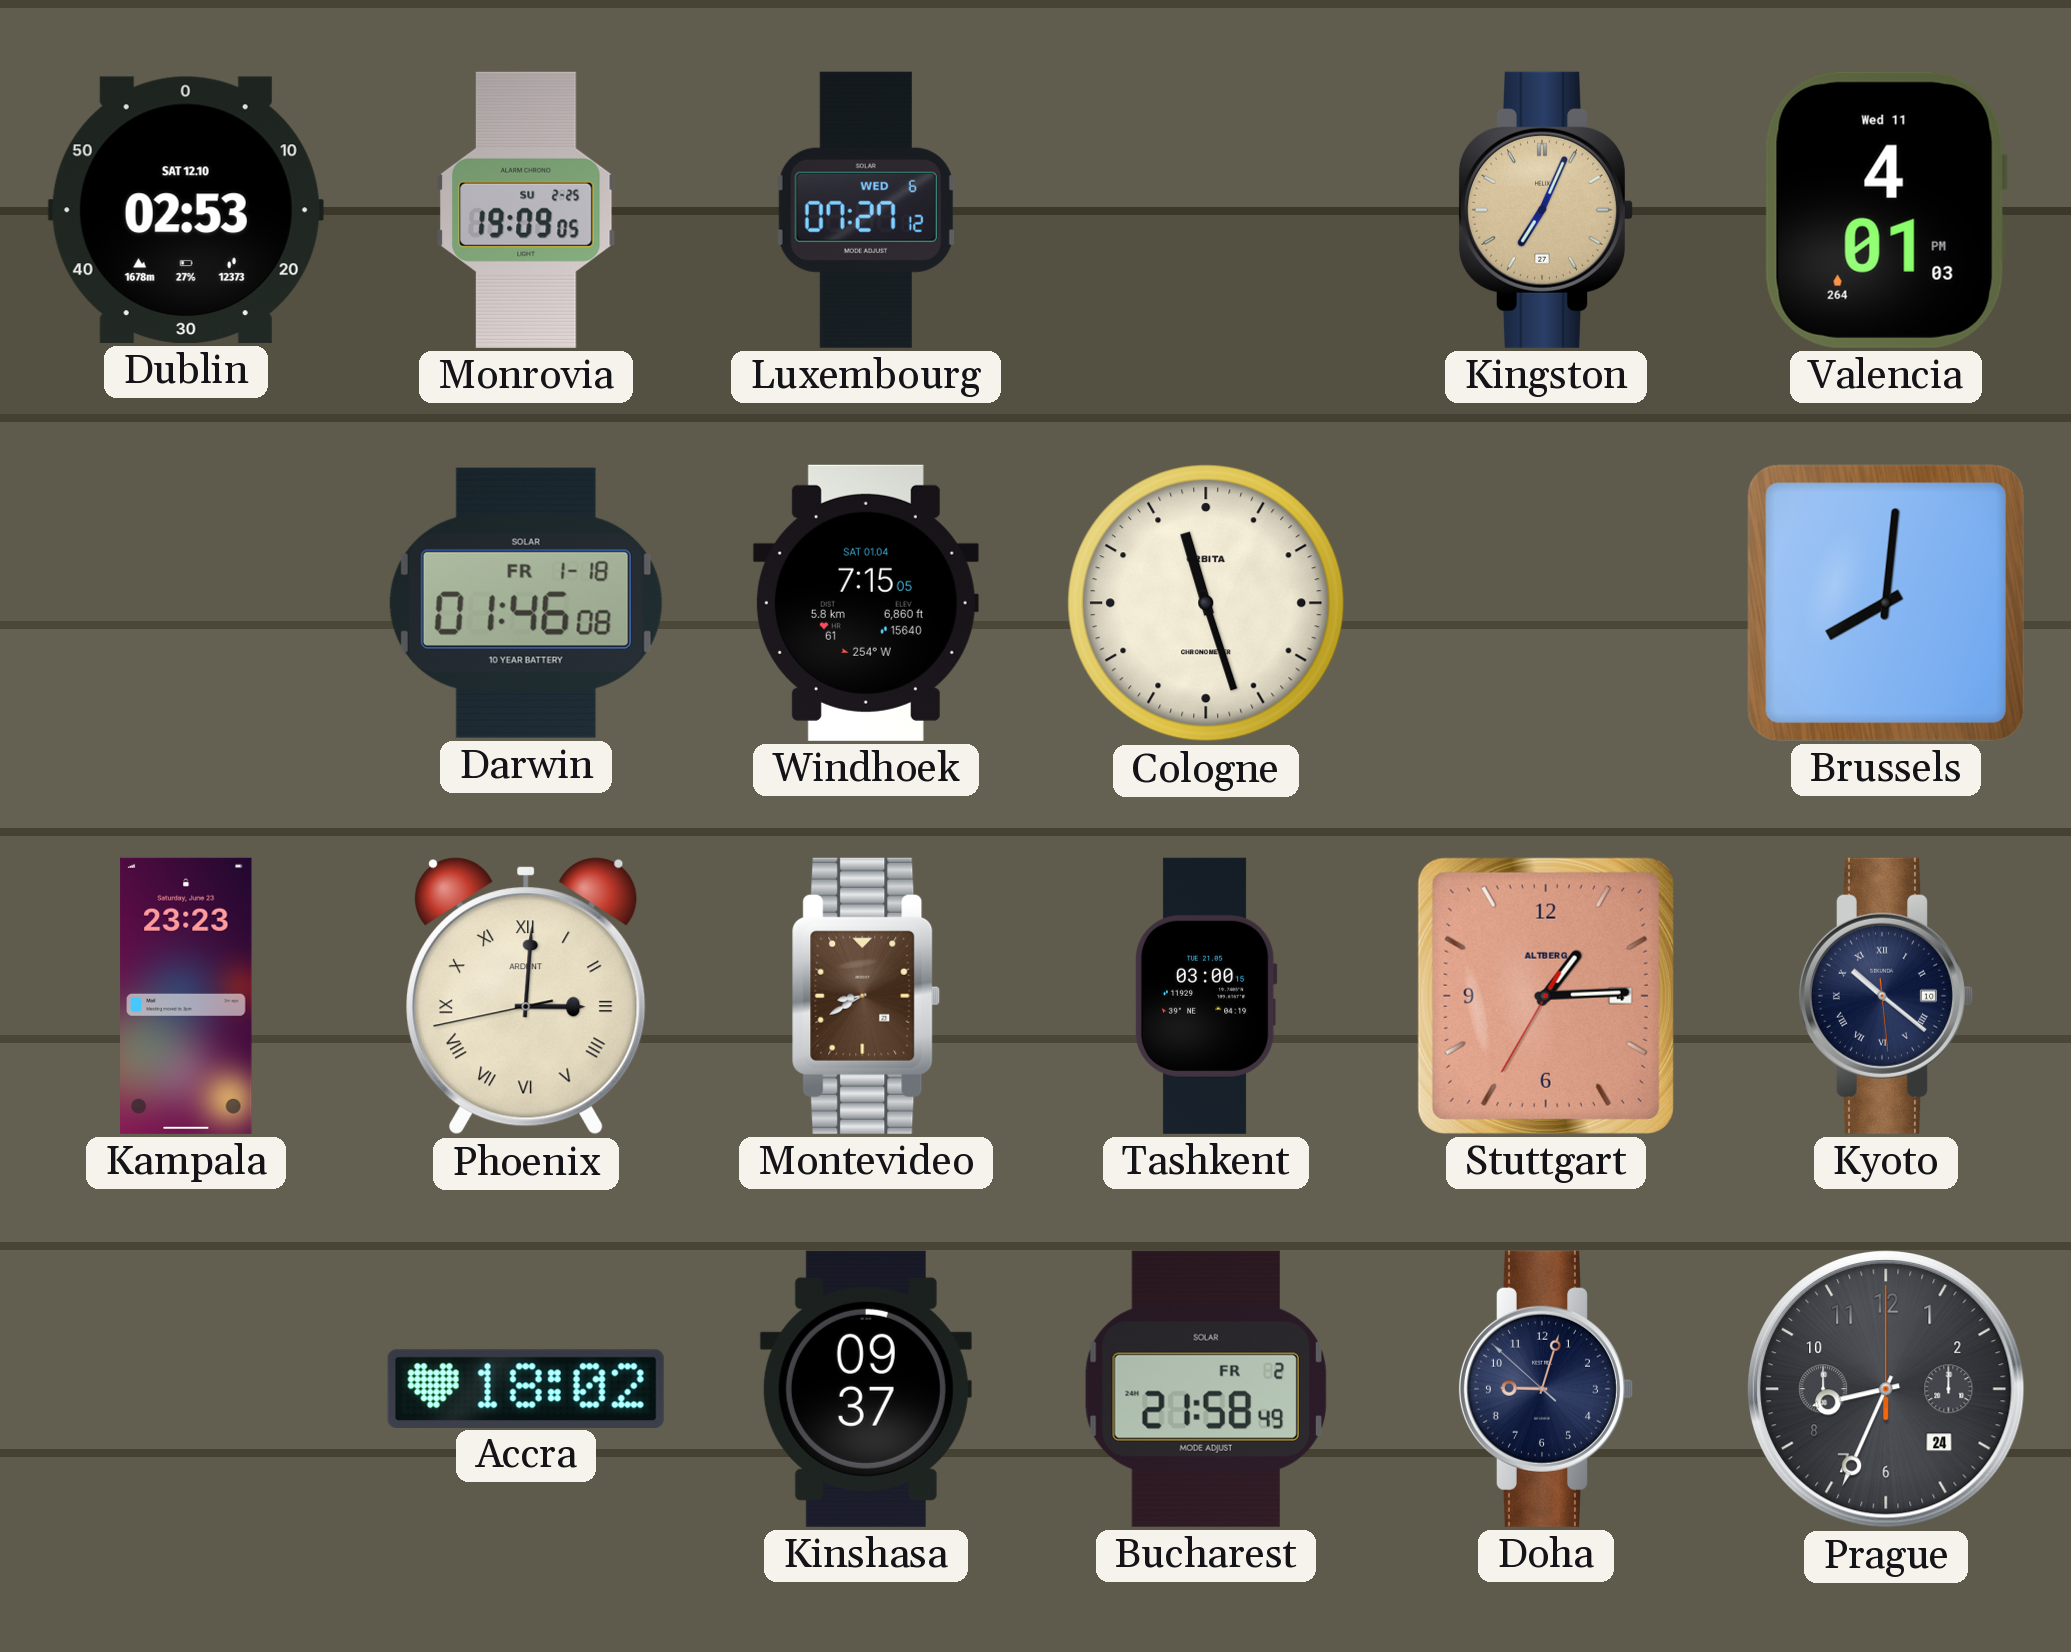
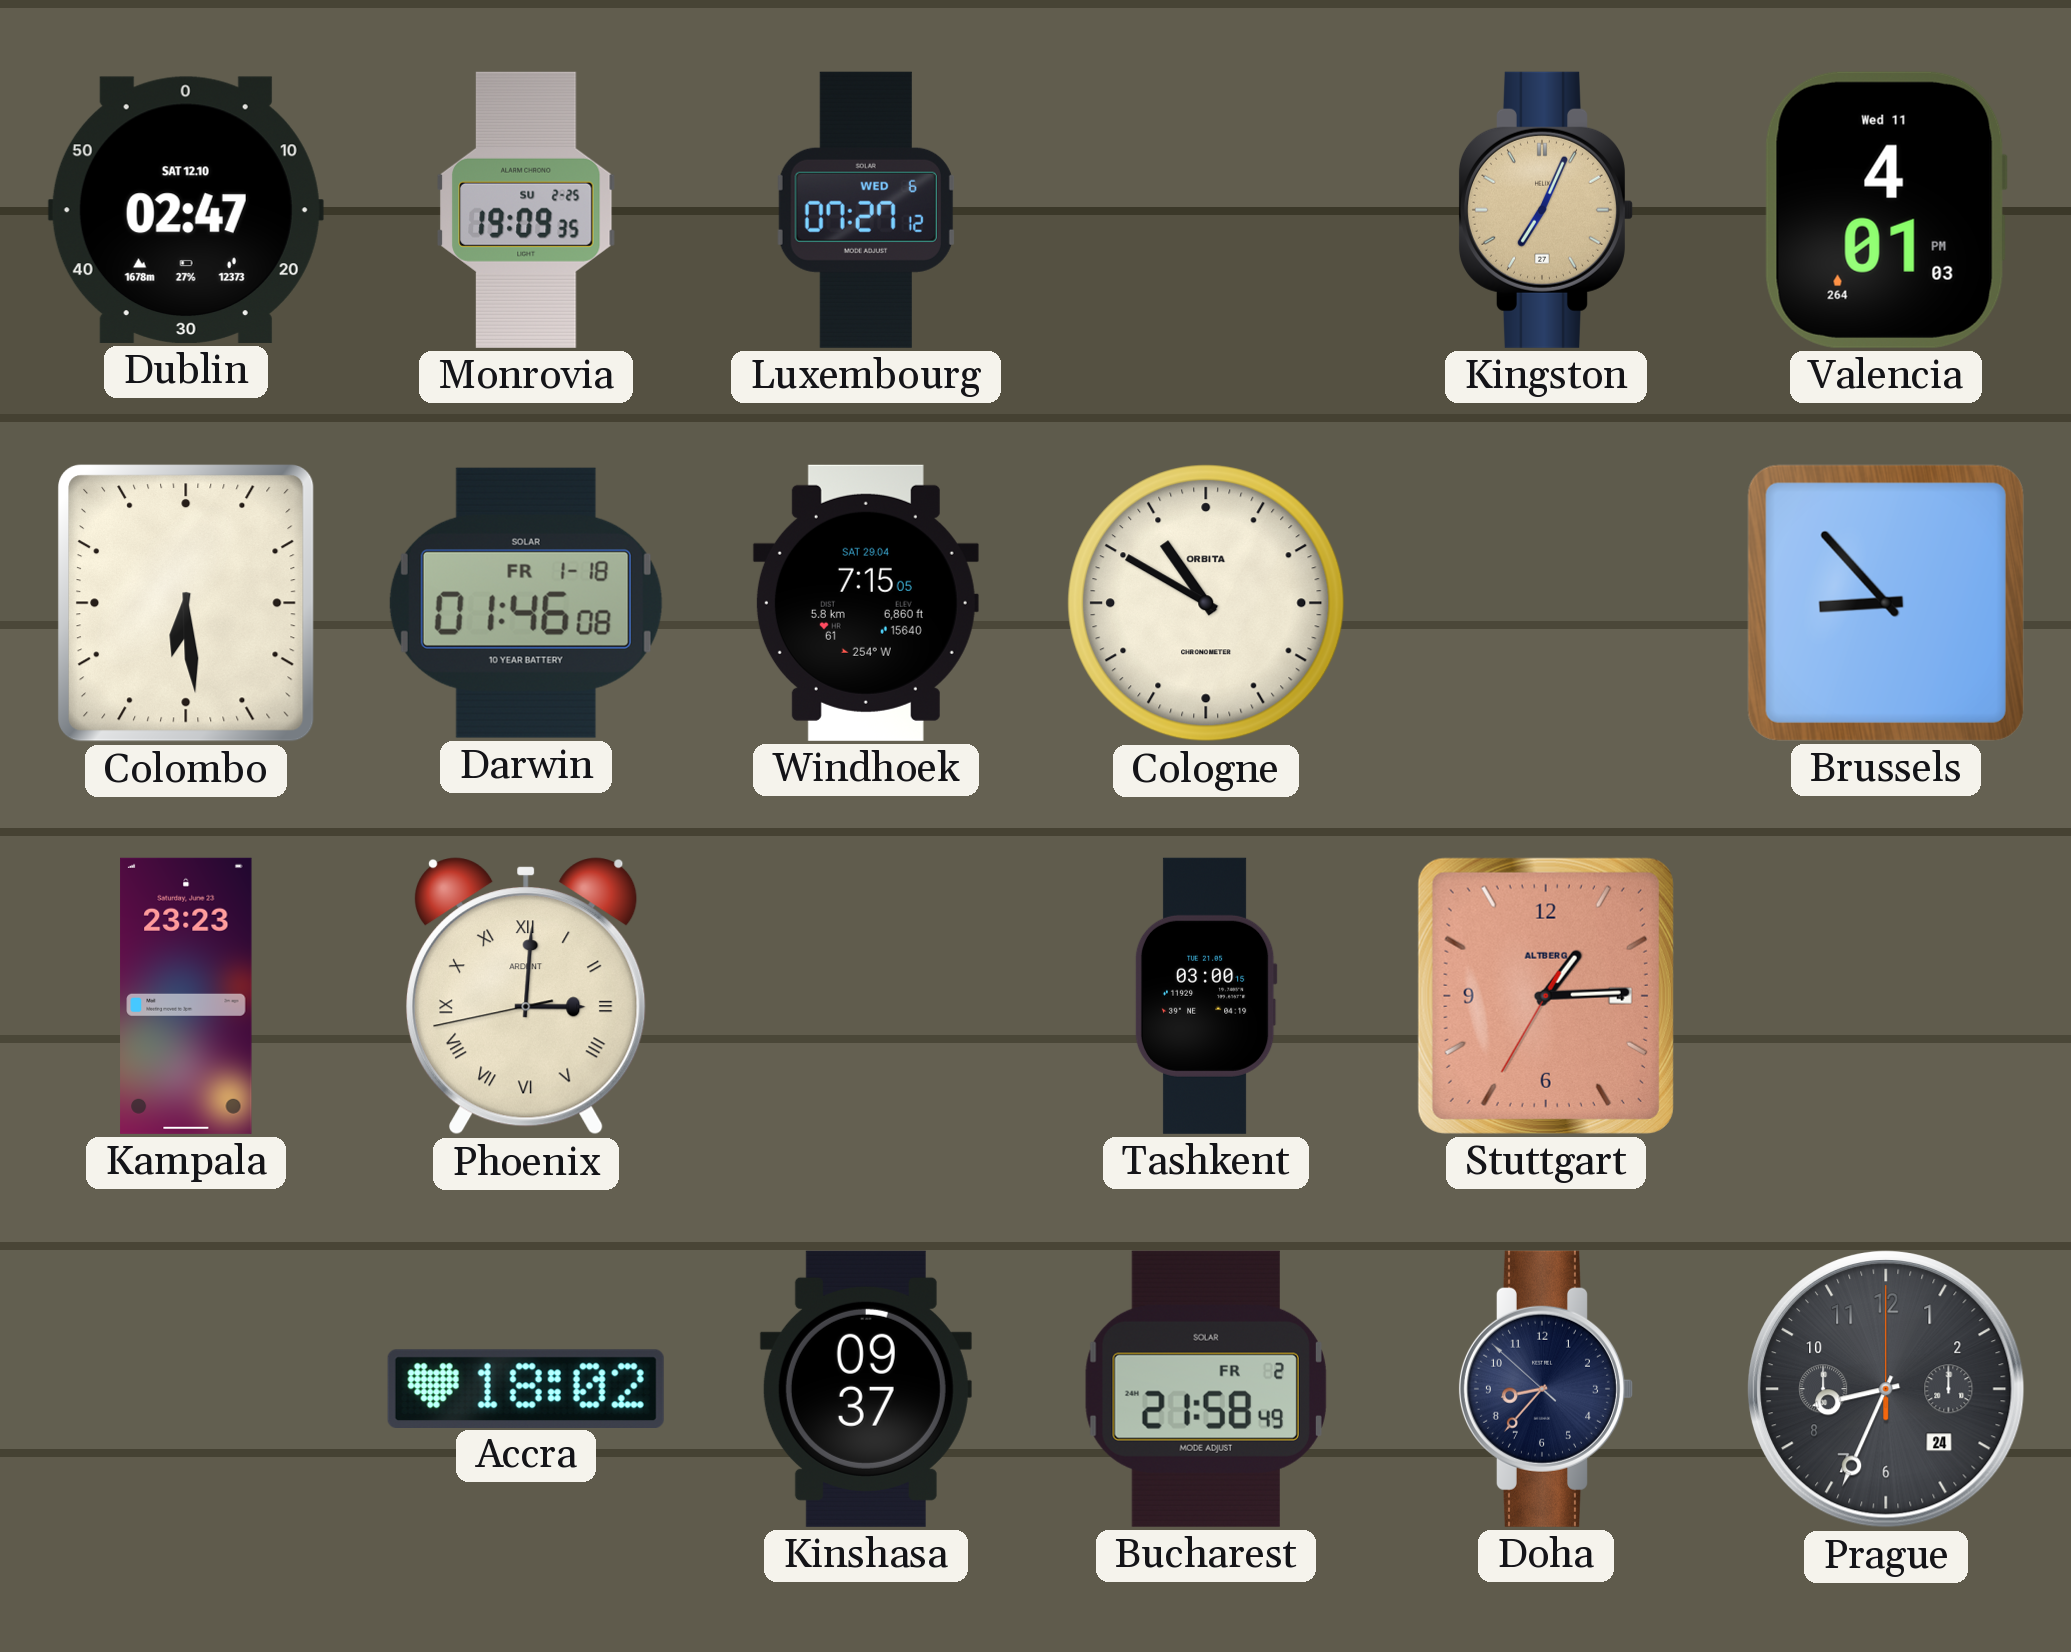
Dublin: 02:53 -> 02:47
Monrovia: 19:09:05 -> 19:09:35
Colombo: none -> 6:29
Windhoek date: SAT 01.04 -> SAT 29.04
Cologne: 11:27 -> 10:50
Brussels: 8:01 -> 8:53
Montevideo: 8:40 -> none
Kyoto: 10:21 -> none
Doha: 9:02 -> 8:36
